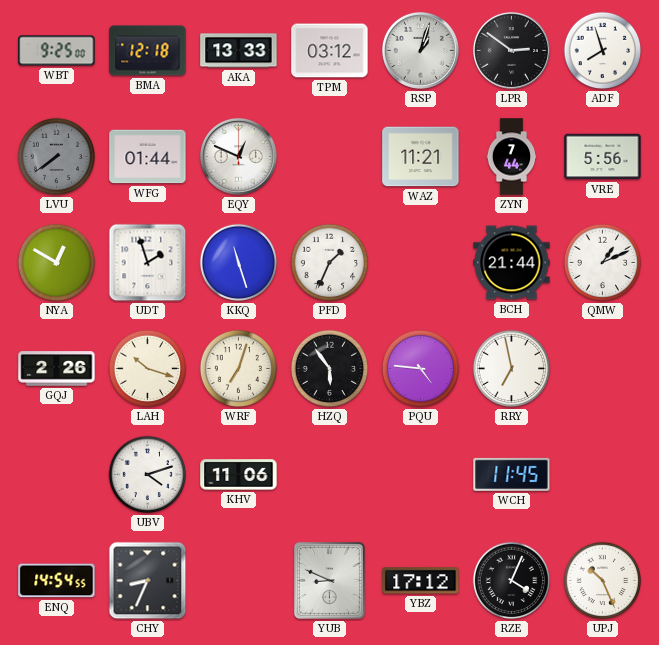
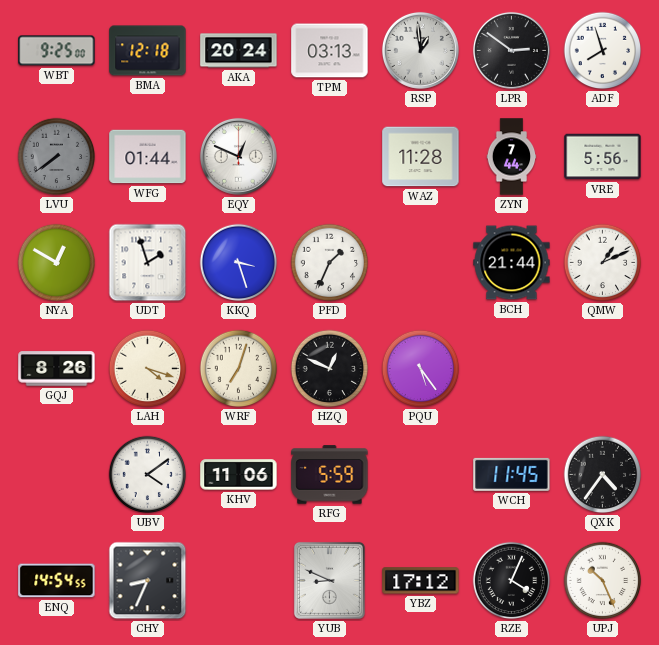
AKA: 13:33 -> 20:24
TPM: 03:12 -> 03:13
RSP: 1:03 -> 12:59
WAZ: 11:21 -> 11:28
KKQ: 11:27 -> 3:27
GQJ: 2:26 -> 8:26
LAH: 10:18 -> 4:18
HZQ: 5:54 -> 12:49
PQU: 4:46 -> 5:24
RRY: 6:58 -> none
UBV: 4:12 -> 4:09
RFG: none -> 5:59
QXK: none -> 4:36
